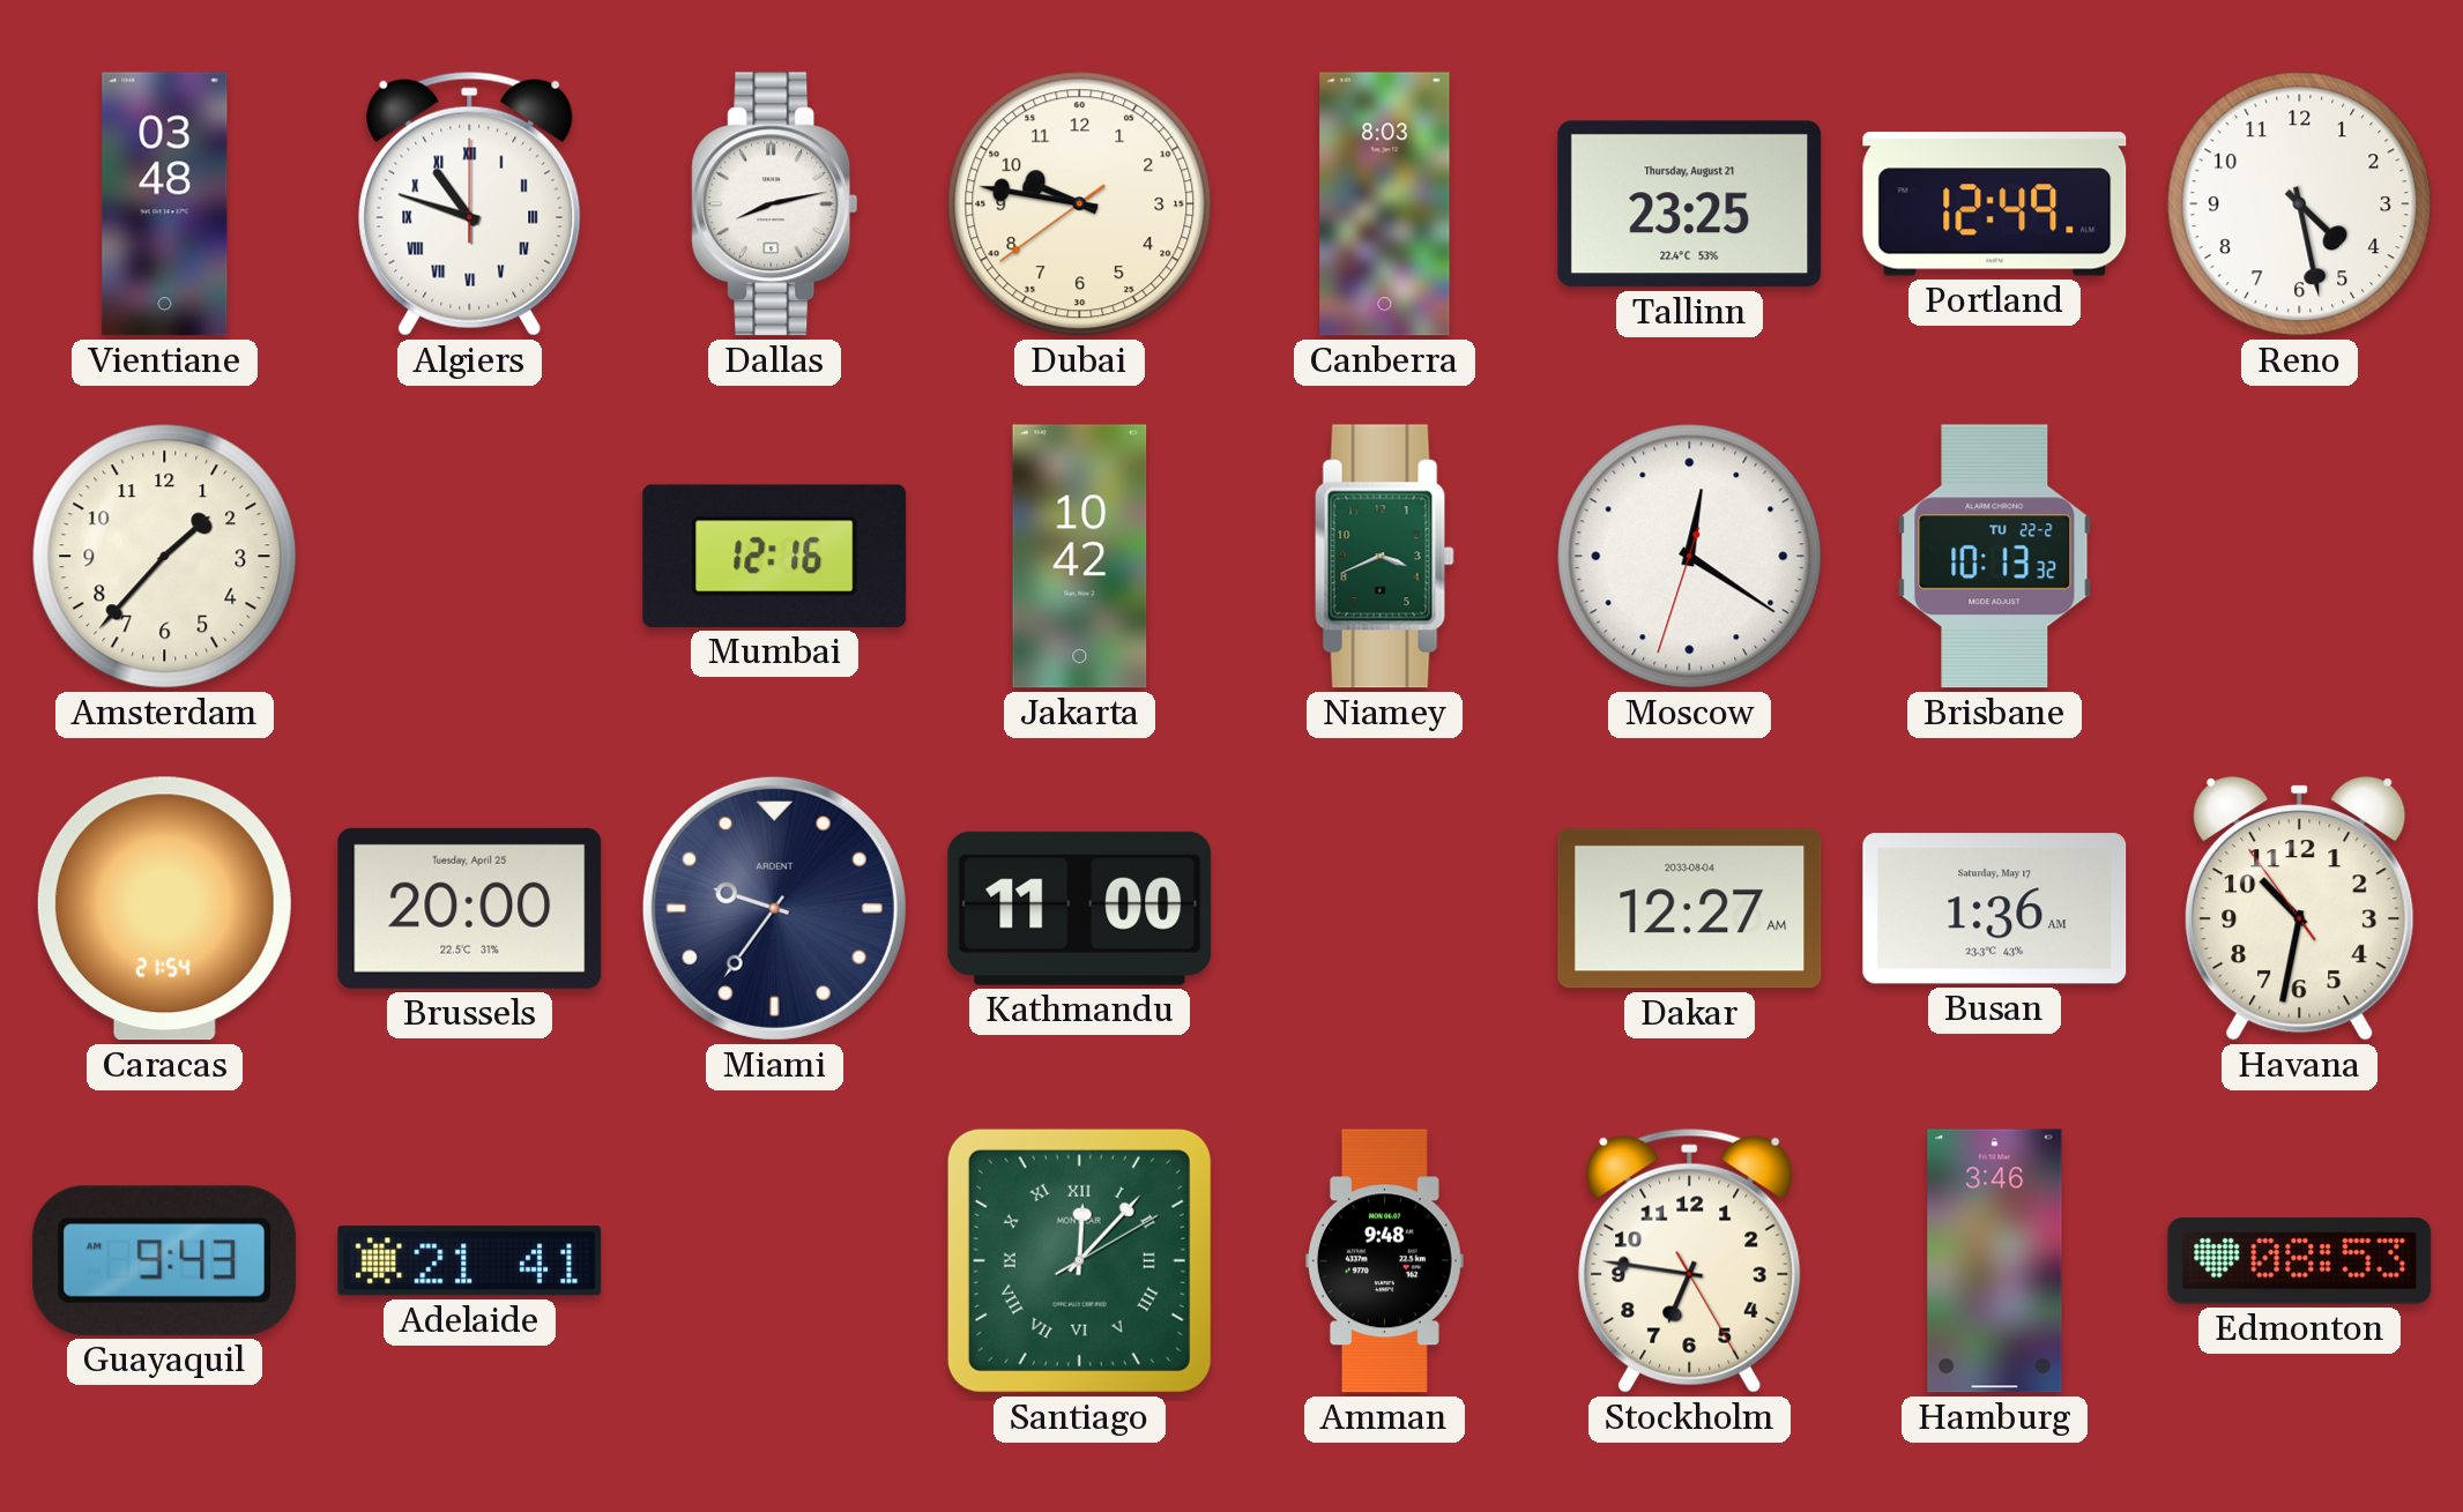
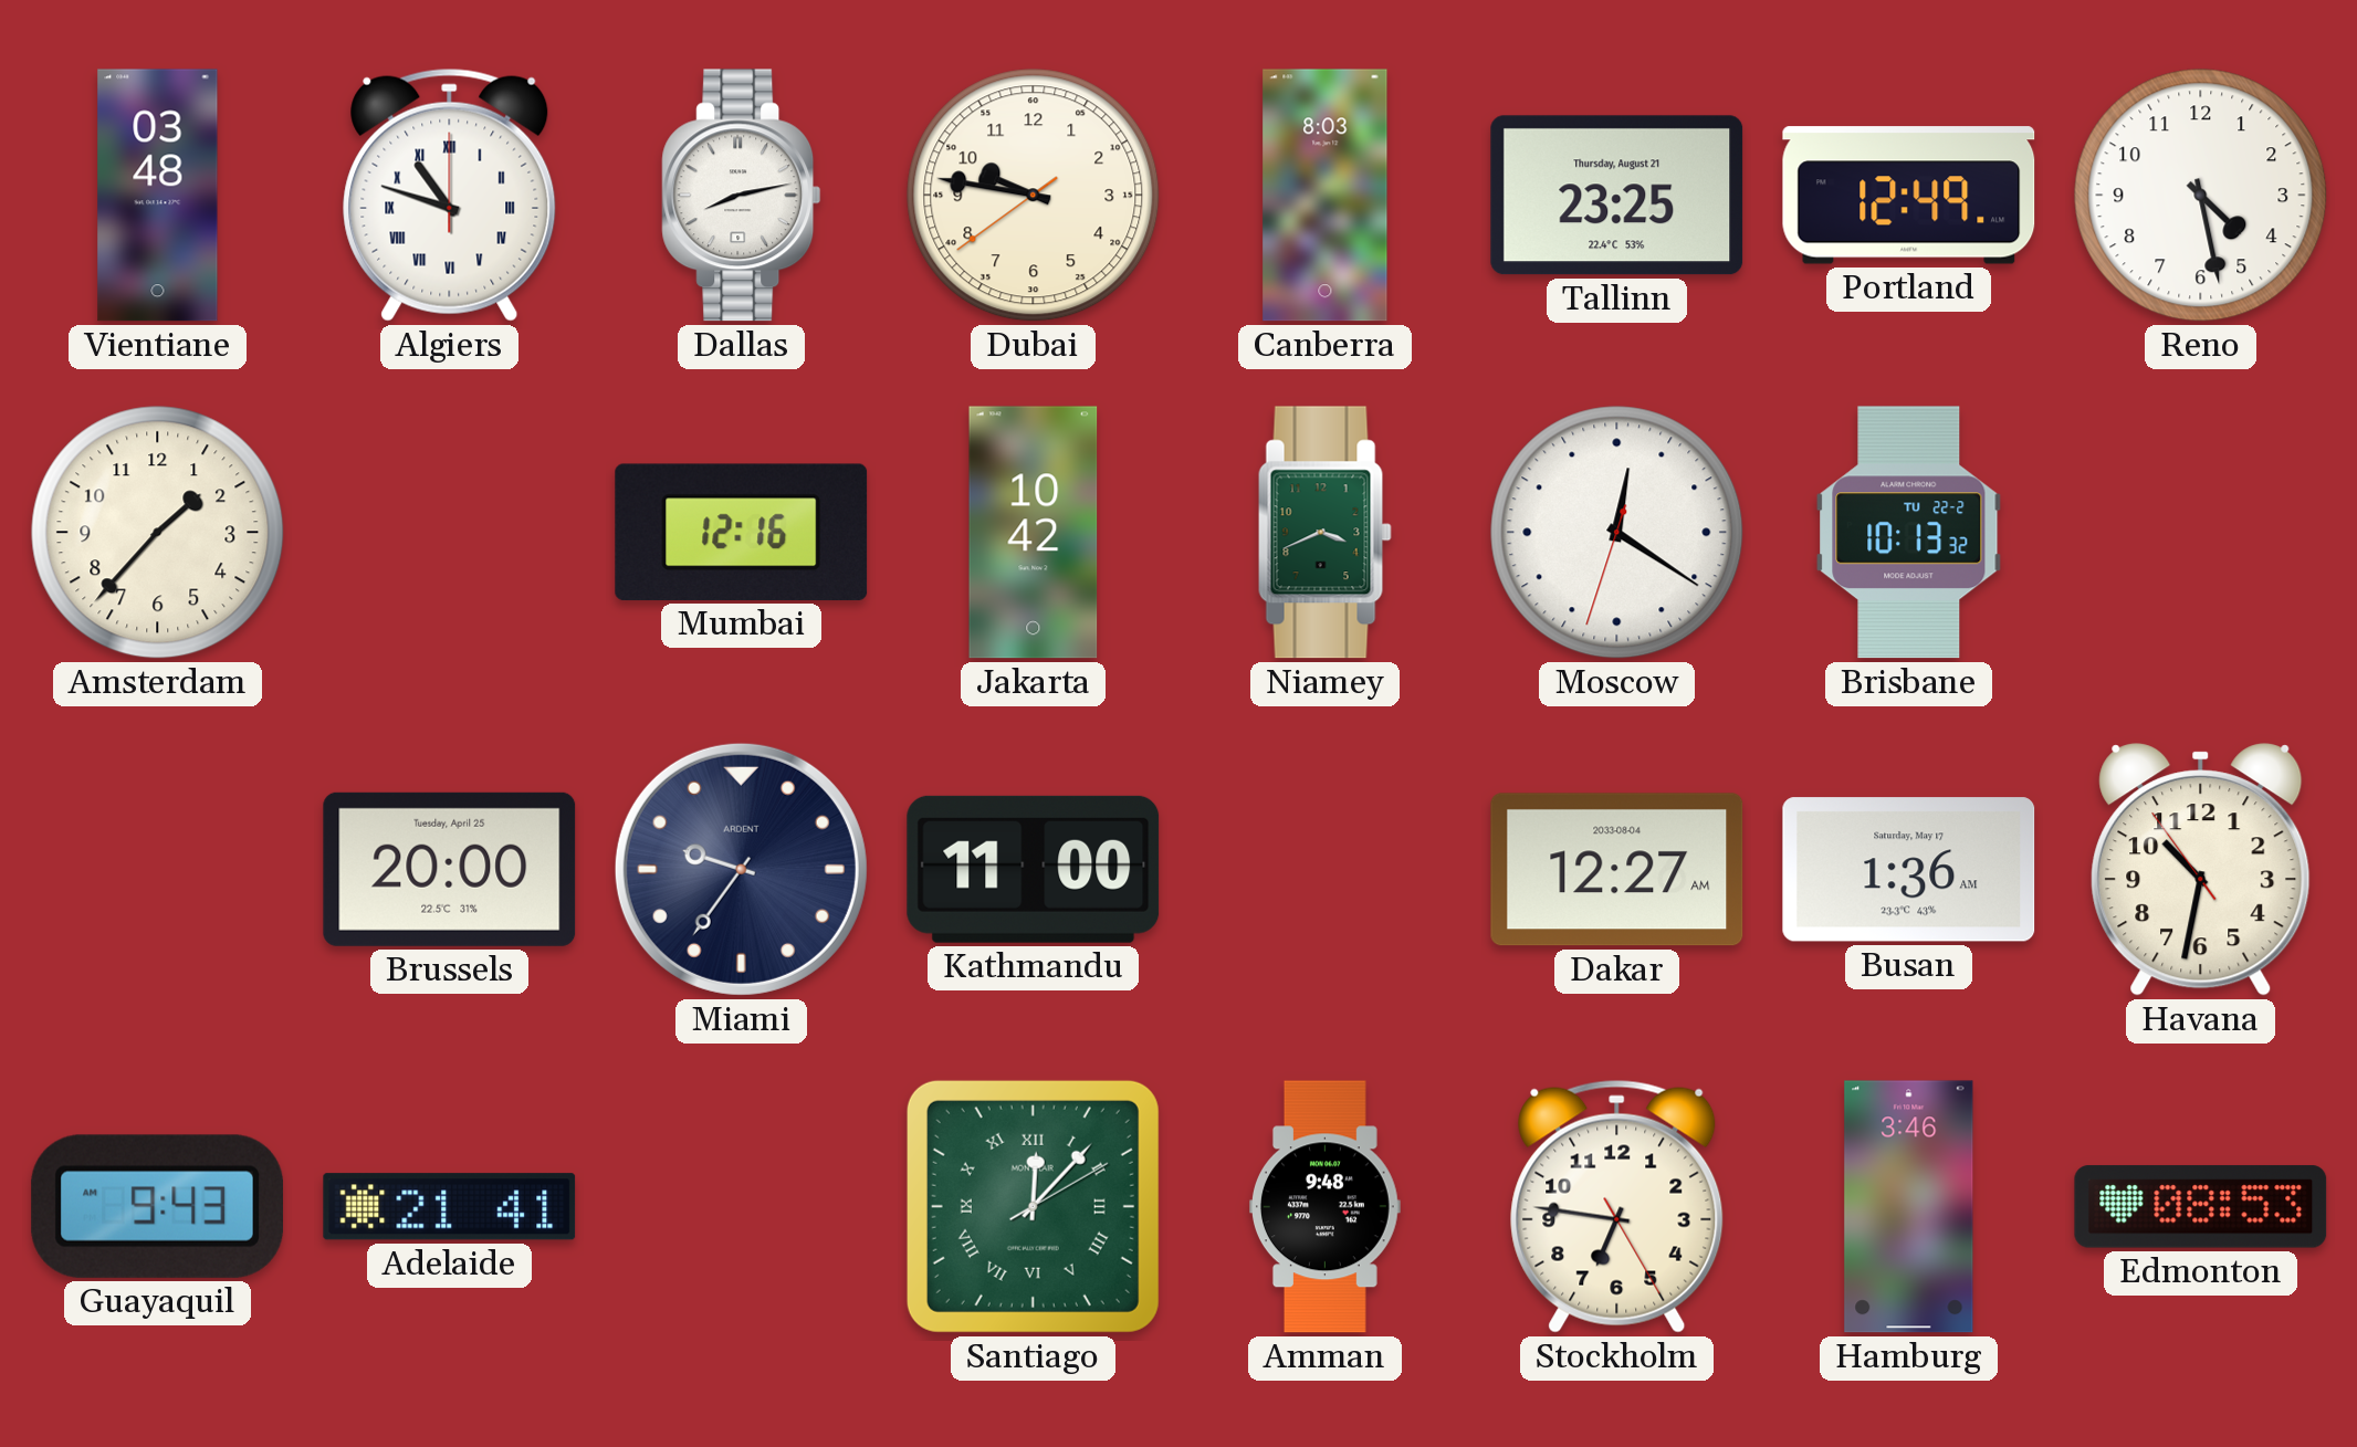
Caracas: 21:54 -> none
